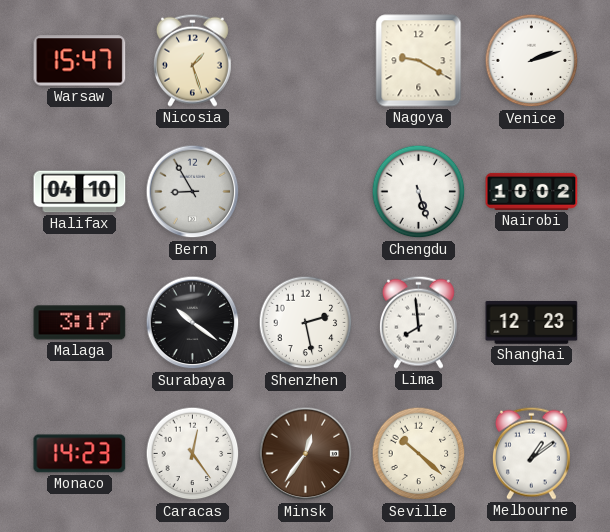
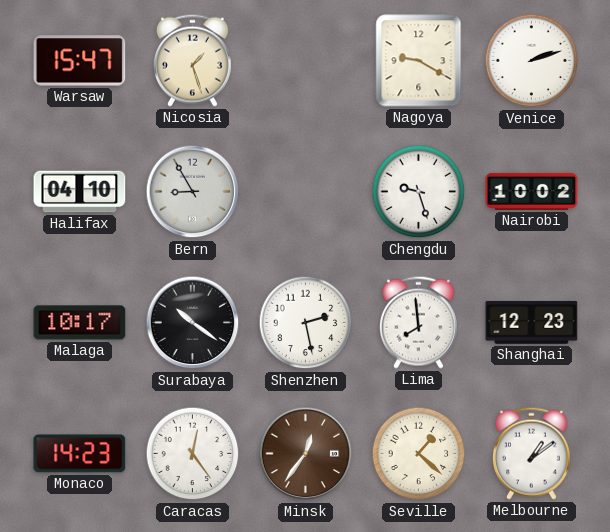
Chengdu: 5:27 -> 9:27
Malaga: 3:17 -> 10:17
Seville: 10:22 -> 1:22
